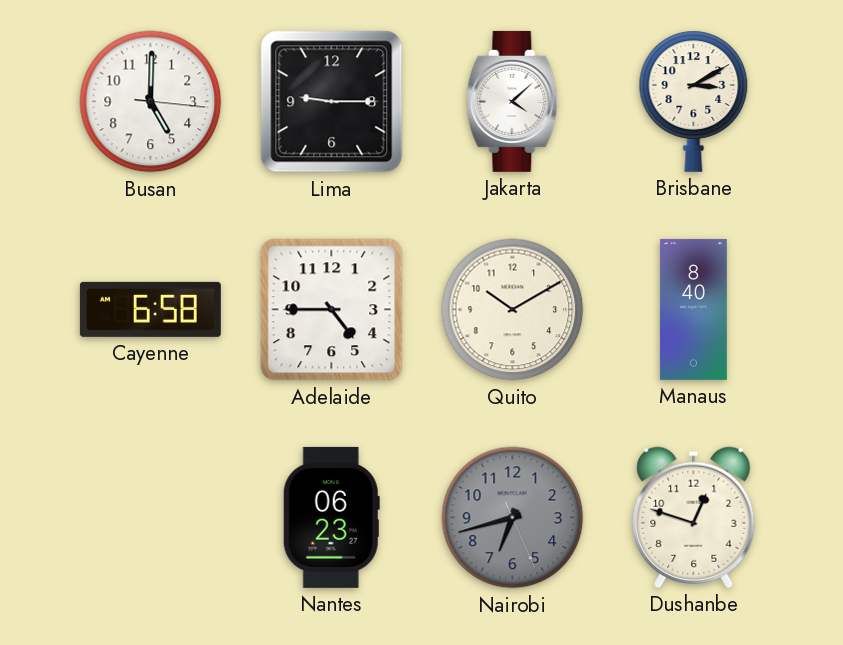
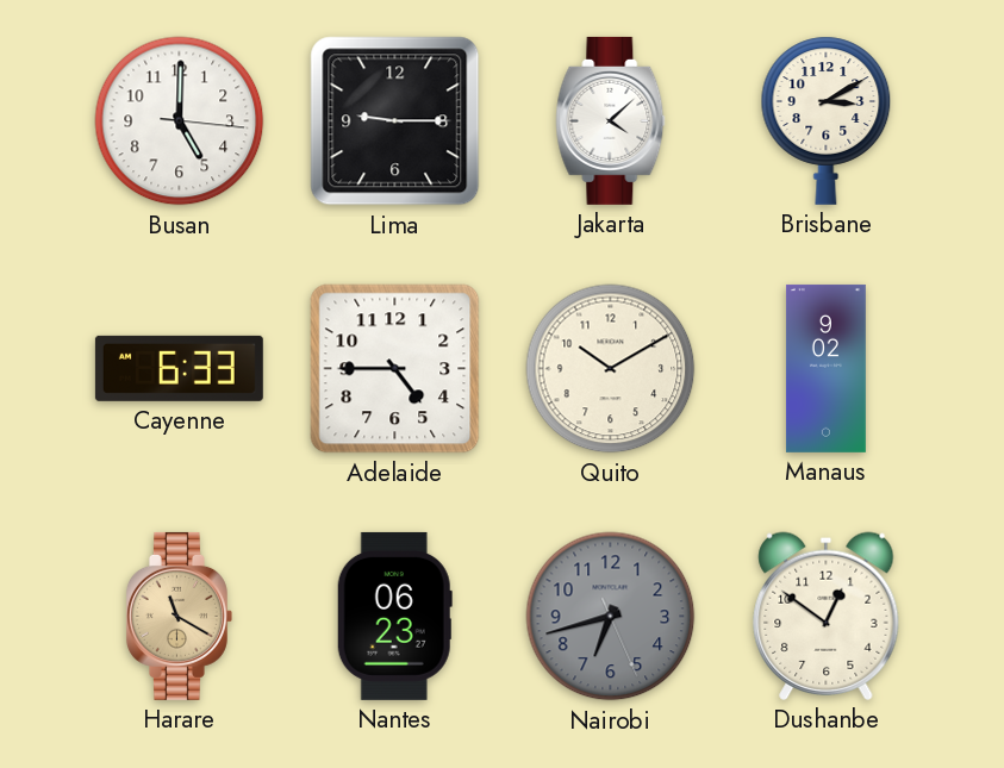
Cayenne: 6:58 -> 6:33
Manaus: 8:40 -> 9:02
Harare: none -> 11:20
Dushanbe: 12:48 -> 12:51
